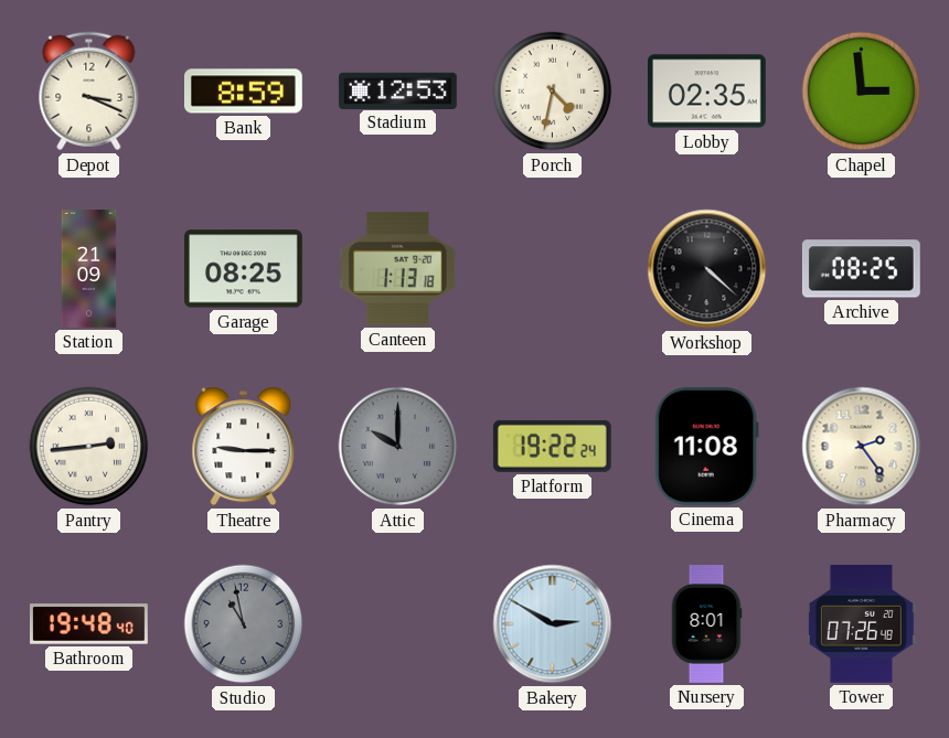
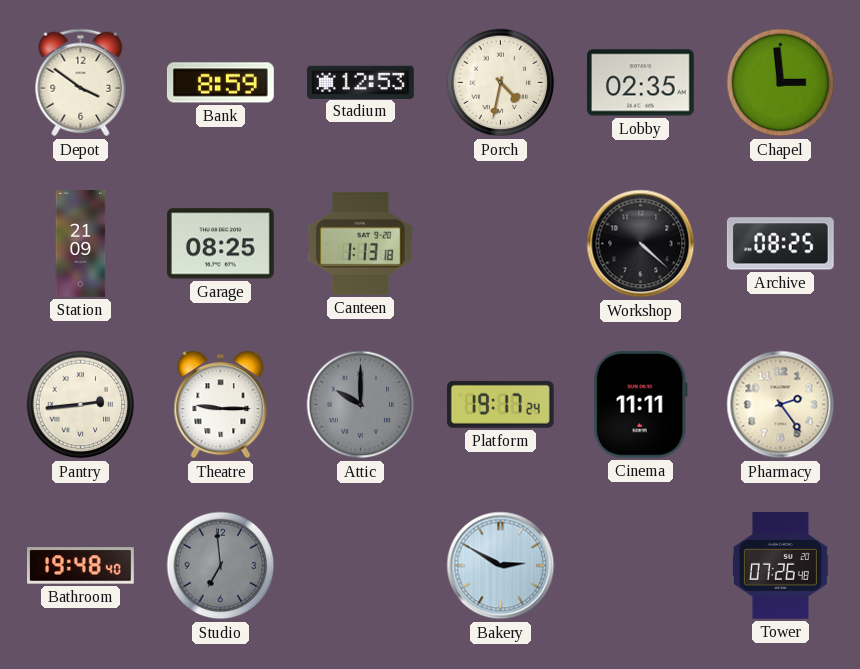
Depot: 3:19 -> 3:51
Platform: 19:22 -> 19:17
Cinema: 11:08 -> 11:11
Studio: 10:58 -> 6:59
Nursery: 8:01 -> none
